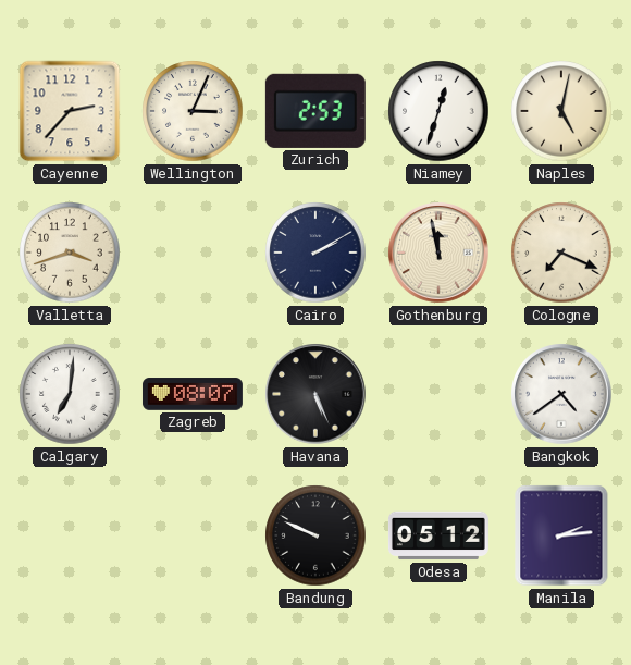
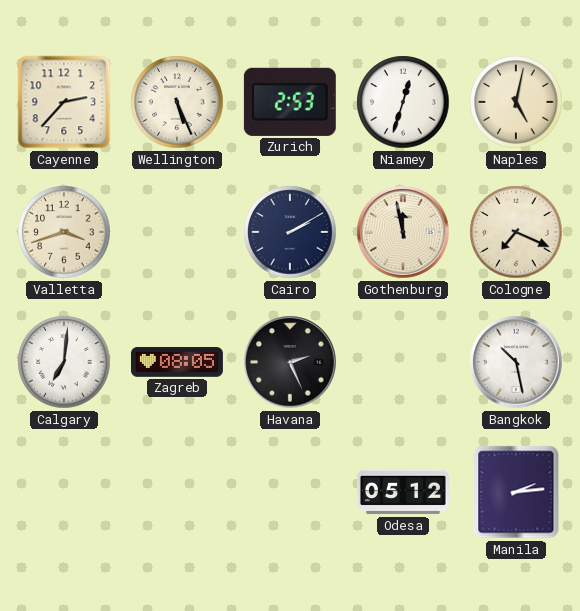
Wellington: 3:04 -> 5:26
Zagreb: 08:07 -> 08:05
Havana: 5:26 -> 2:26
Bangkok: 4:39 -> 10:28
Bandung: 9:49 -> none
